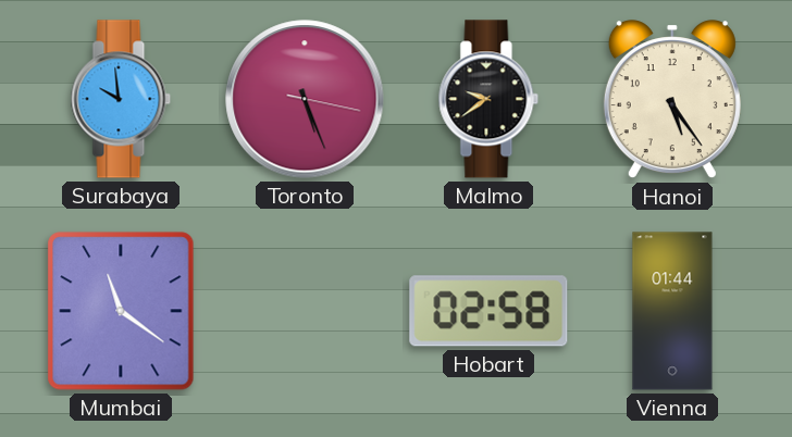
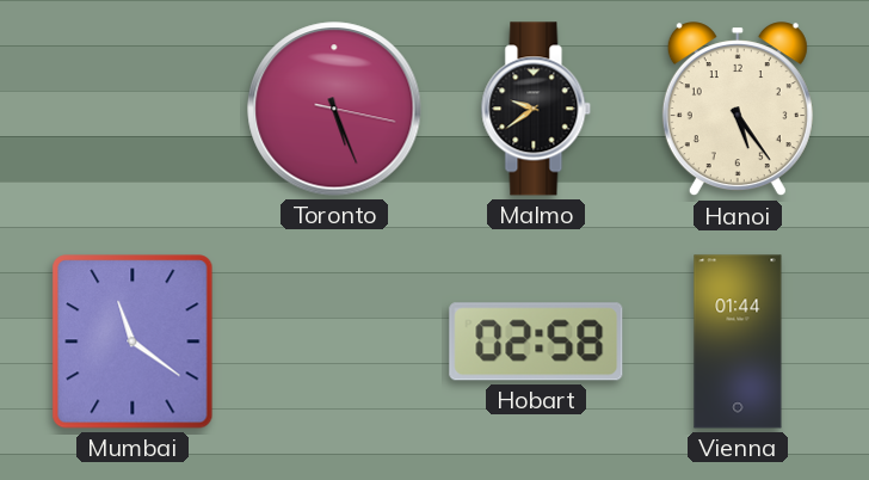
Surabaya: 9:59 -> none
